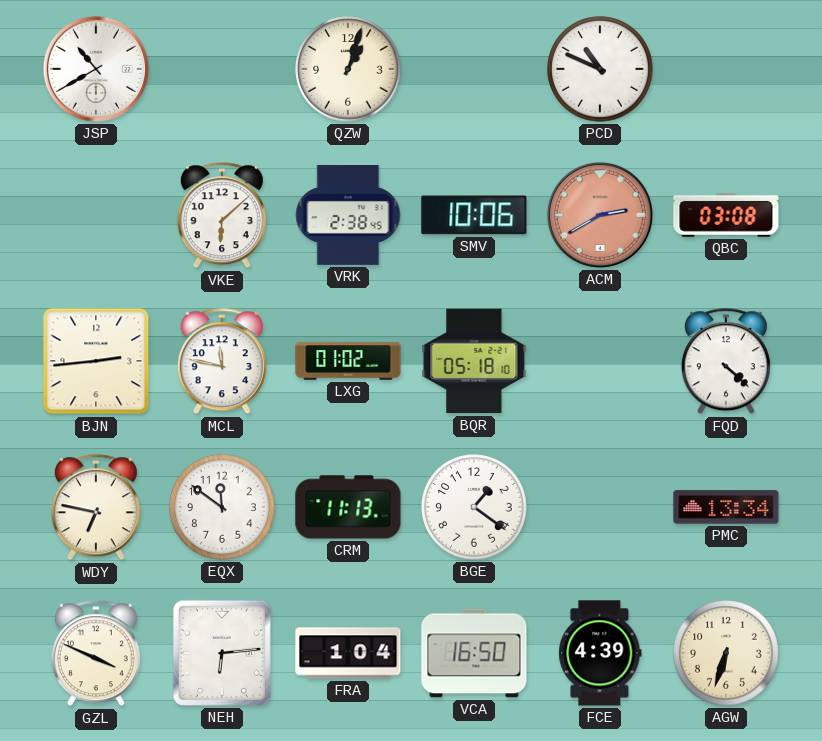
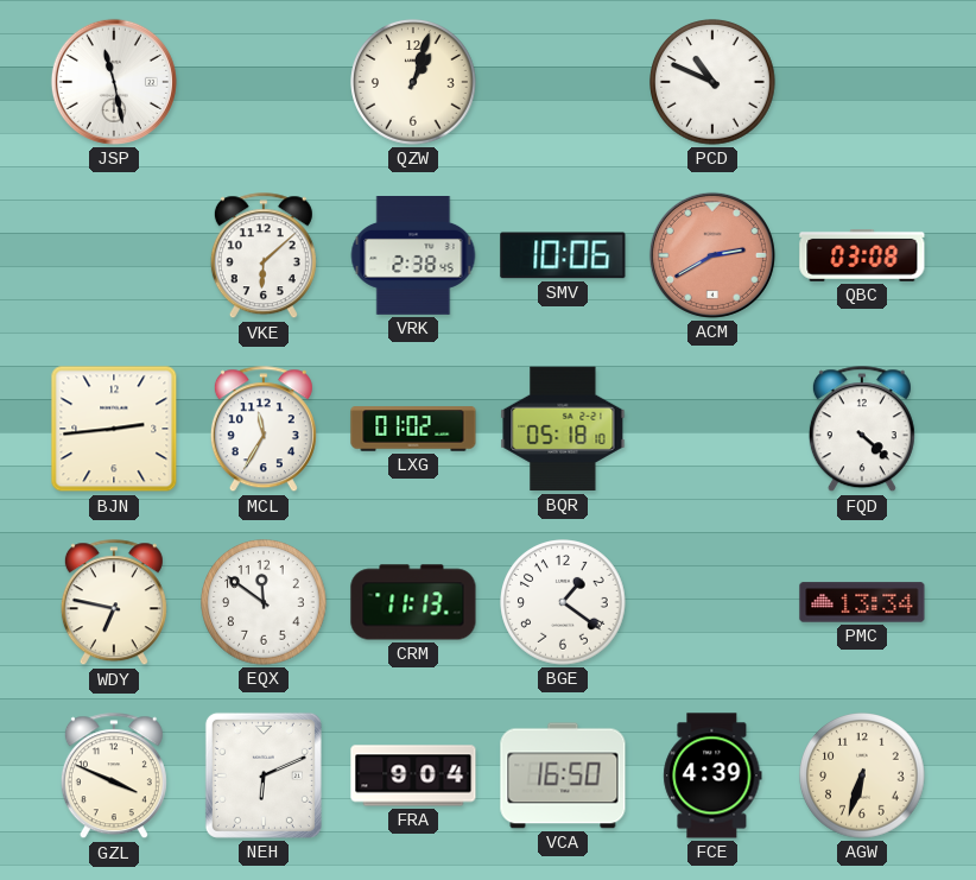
JSP: 10:40 -> 11:28
MCL: 11:47 -> 11:35
NEH: 6:14 -> 6:11
FRA: 1:04 -> 9:04
